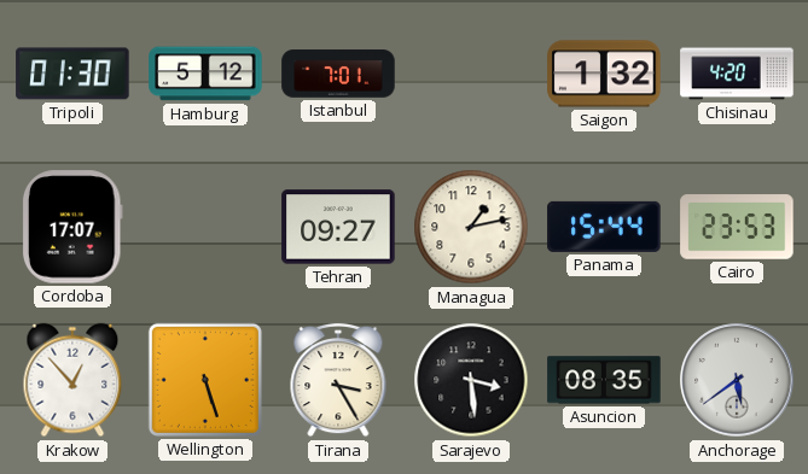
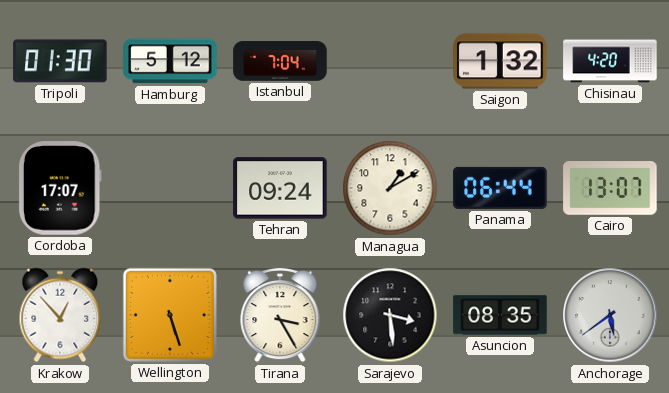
Istanbul: 7:01 -> 7:04
Tehran: 09:27 -> 09:24
Managua: 1:13 -> 1:10
Panama: 15:44 -> 06:44
Cairo: 23:53 -> 13:07
